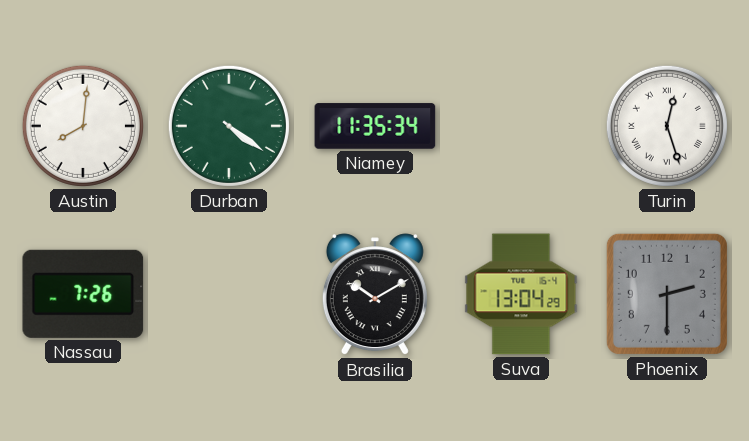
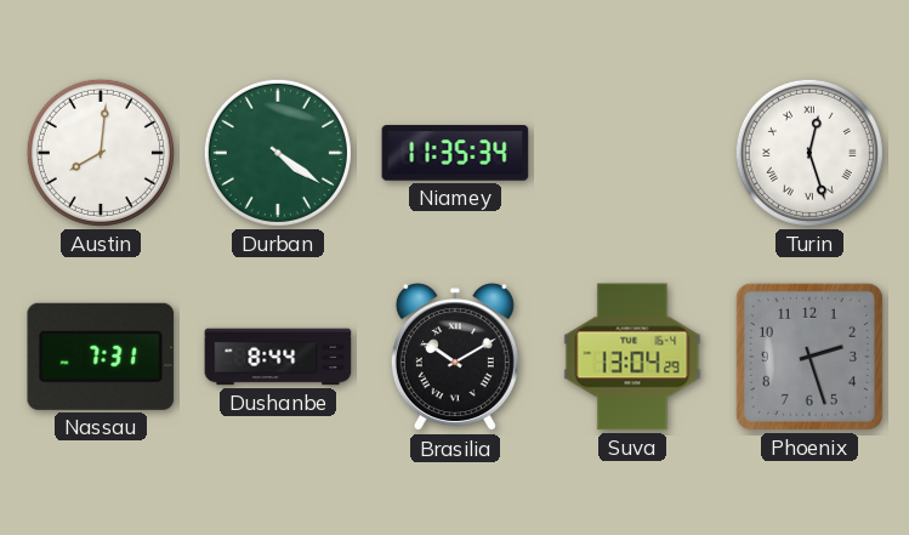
Nassau: 7:26 -> 7:31
Dushanbe: none -> 8:44
Phoenix: 2:30 -> 2:27
